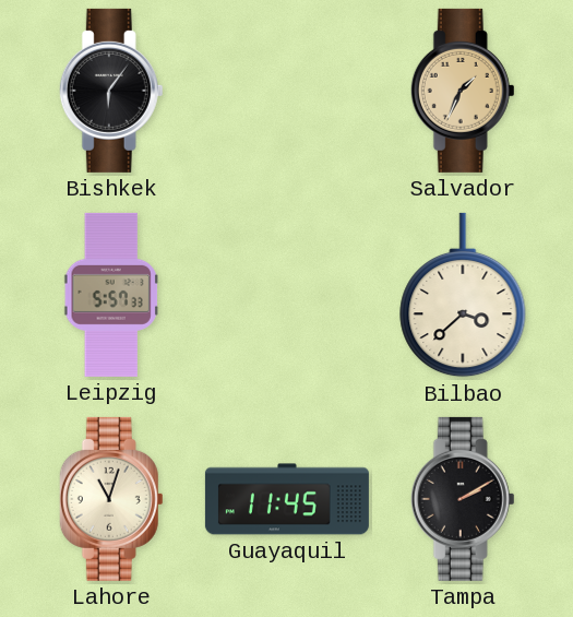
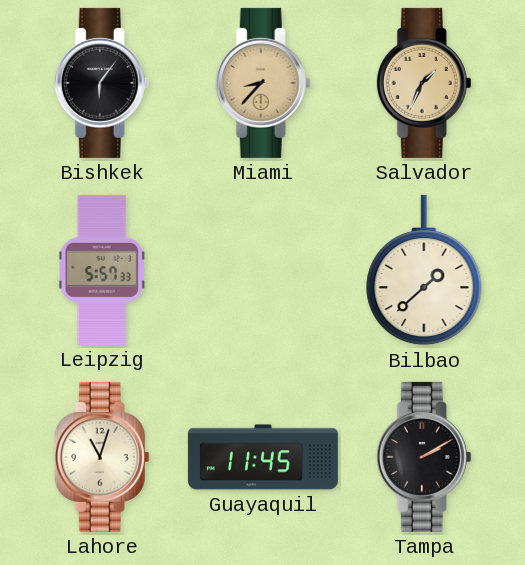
Miami: none -> 8:37
Bilbao: 3:38 -> 1:38
